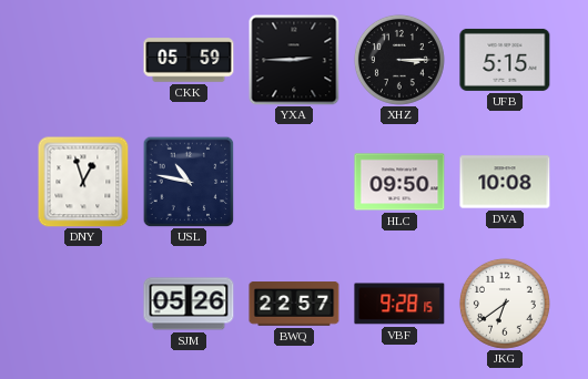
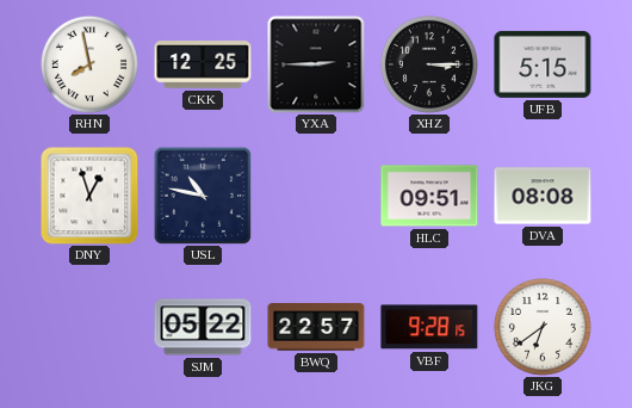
RHN: none -> 7:58
CKK: 05:59 -> 12:25
HLC: 09:50 -> 09:51
DVA: 10:08 -> 08:08
SJM: 05:26 -> 05:22
